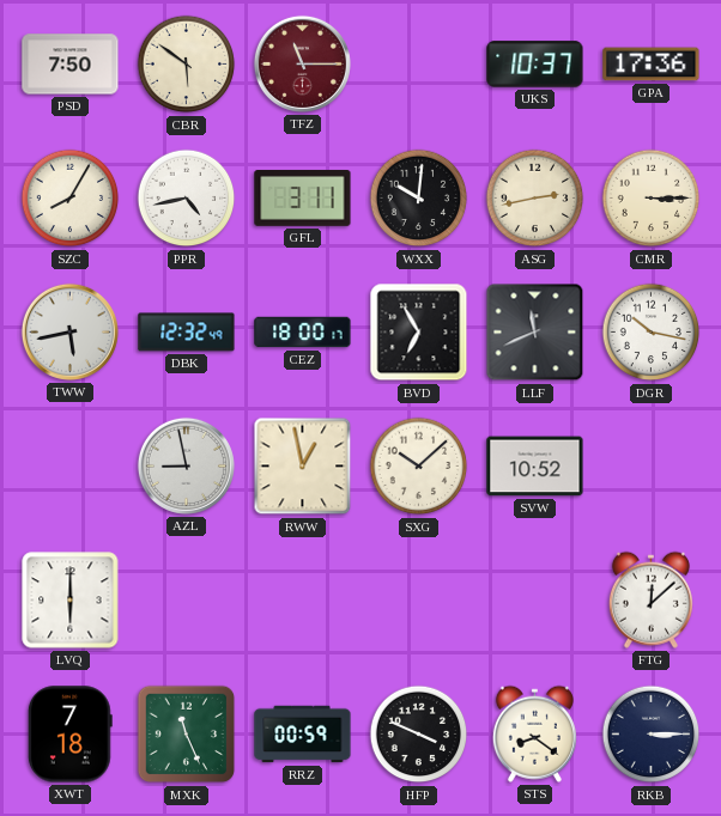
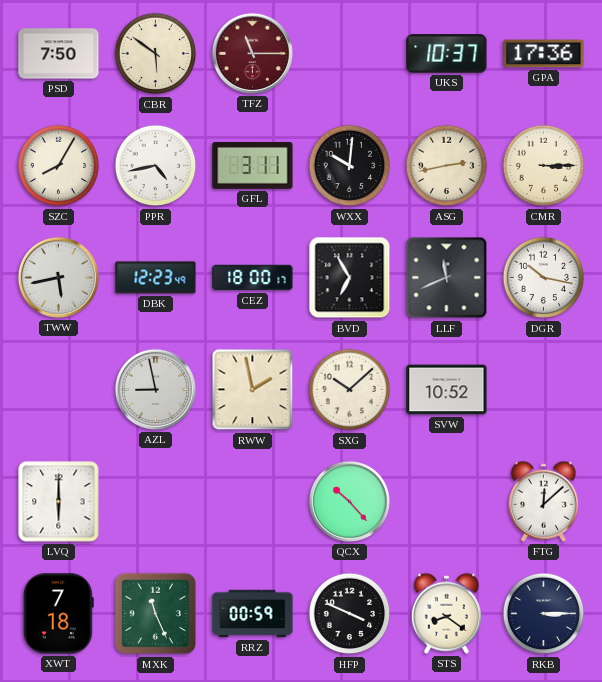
DBK: 12:32 -> 12:23
RWW: 12:58 -> 1:58
QCX: none -> 10:23
